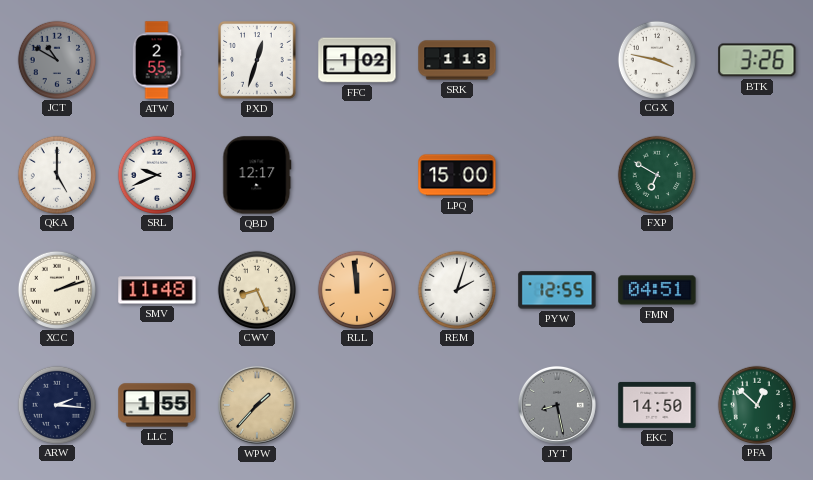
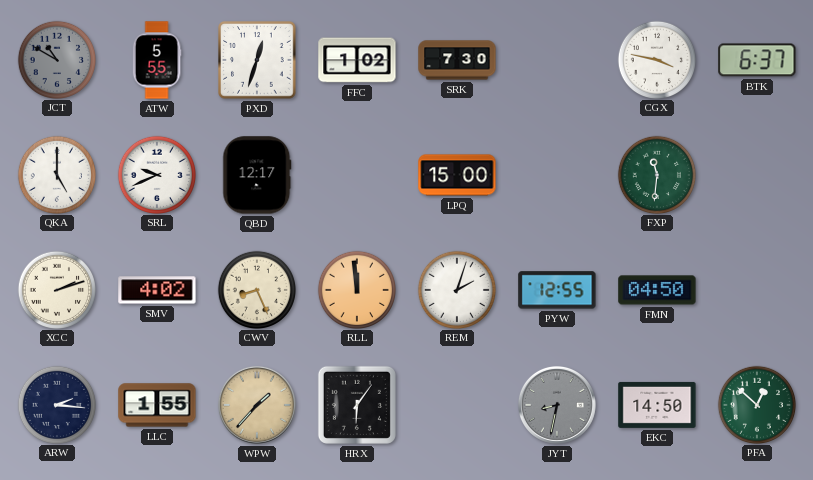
ATW: 2:55 -> 5:55
SRK: 1:13 -> 7:30
BTK: 3:26 -> 6:37
FXP: 6:50 -> 11:31
SMV: 11:48 -> 4:02
FMN: 04:51 -> 04:50
HRX: none -> 6:06
JYT: 8:28 -> 8:32
